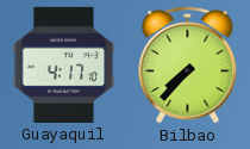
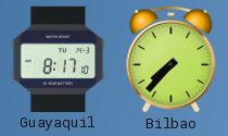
Guayaquil: 4:17 -> 8:17
